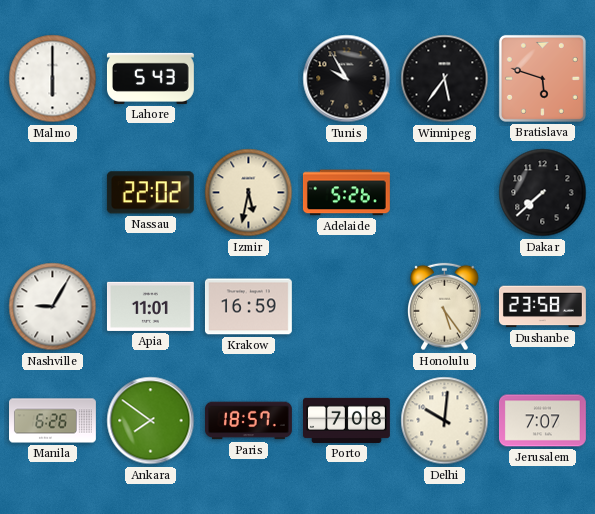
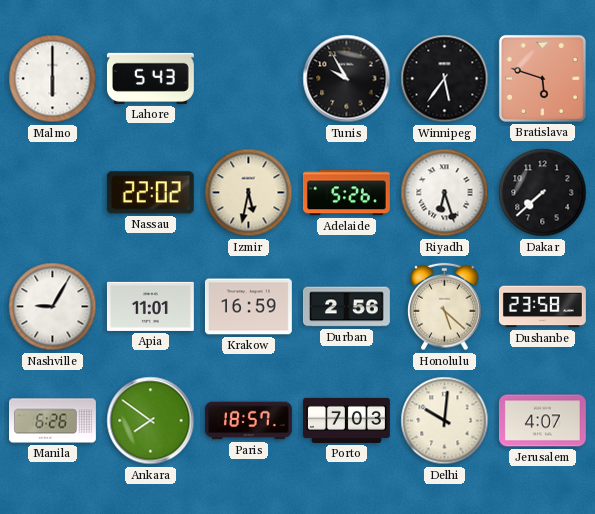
Riyadh: none -> 6:27
Durban: none -> 2:56
Honolulu: 5:24 -> 5:22
Porto: 7:08 -> 7:03
Jerusalem: 7:07 -> 4:07
